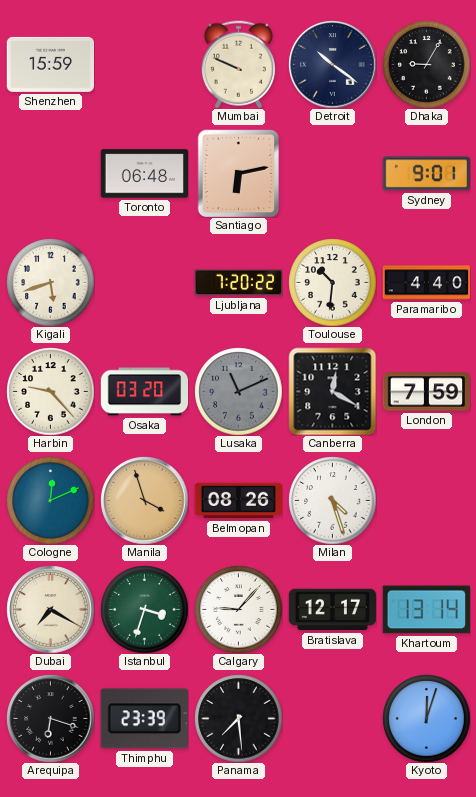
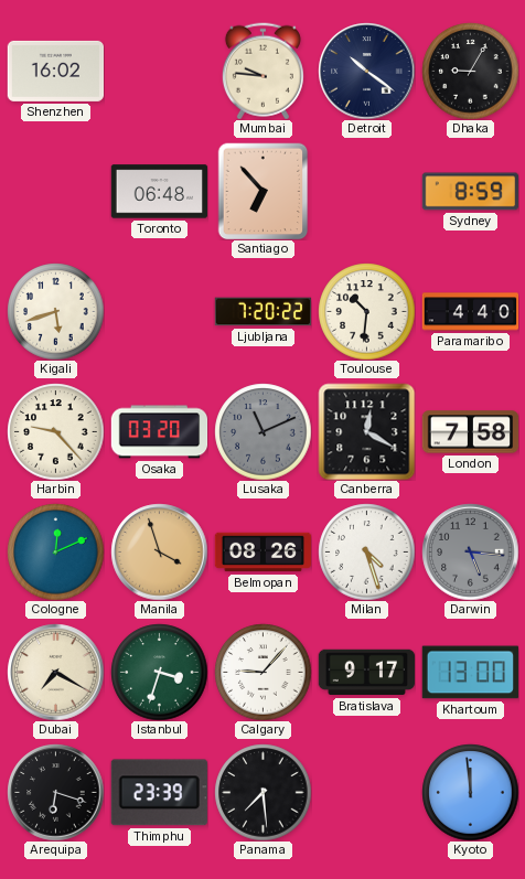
Shenzhen: 15:59 -> 16:02
Mumbai: 9:49 -> 9:46
Santiago: 6:13 -> 6:53
Sydney: 9:01 -> 8:59
London: 7:59 -> 7:58
Darwin: none -> 5:16
Bratislava: 12:17 -> 9:17
Khartoum: 13:14 -> 13:00
Kyoto: 12:03 -> 11:59
